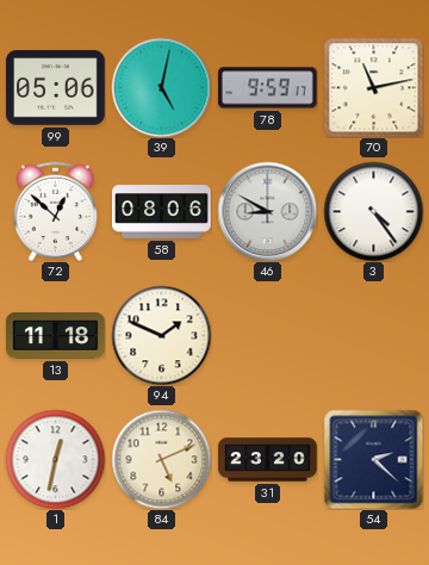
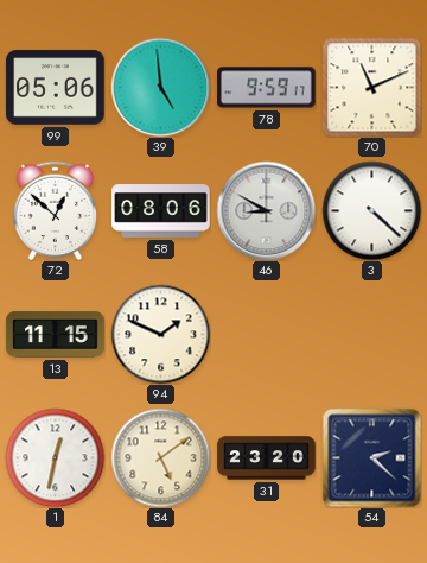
39: 5:02 -> 4:59
70: 11:13 -> 11:11
3: 4:24 -> 4:22
13: 11:18 -> 11:15
84: 5:11 -> 5:09
